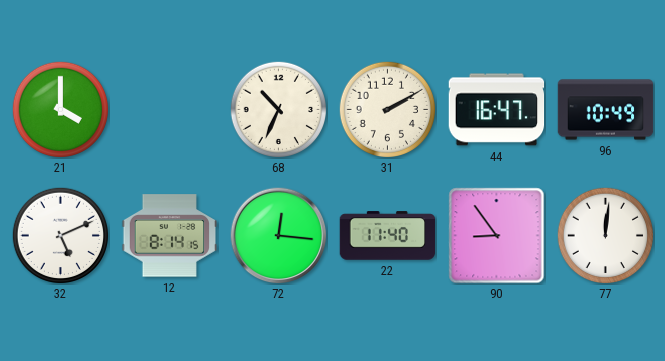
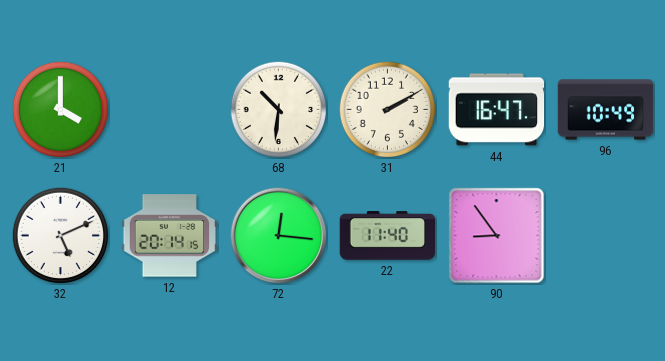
68: 10:34 -> 10:31
12: 8:14 -> 20:14
77: 12:01 -> none
